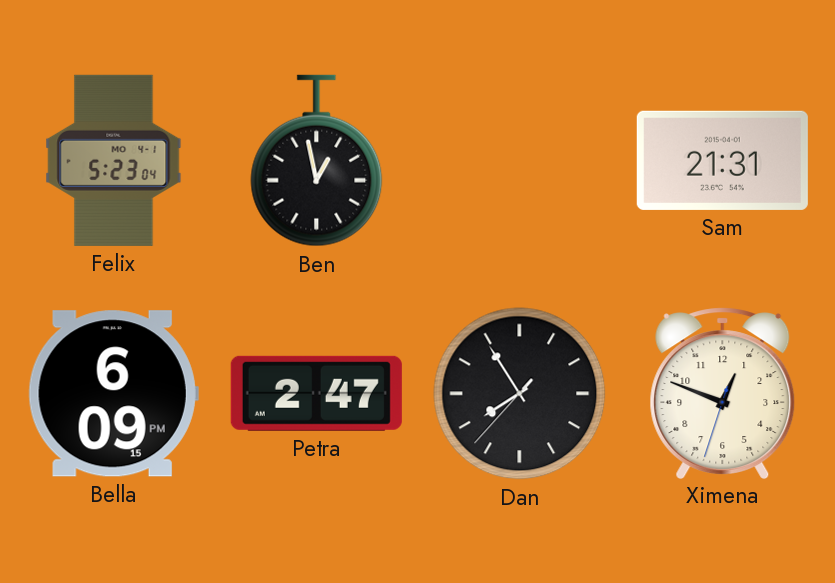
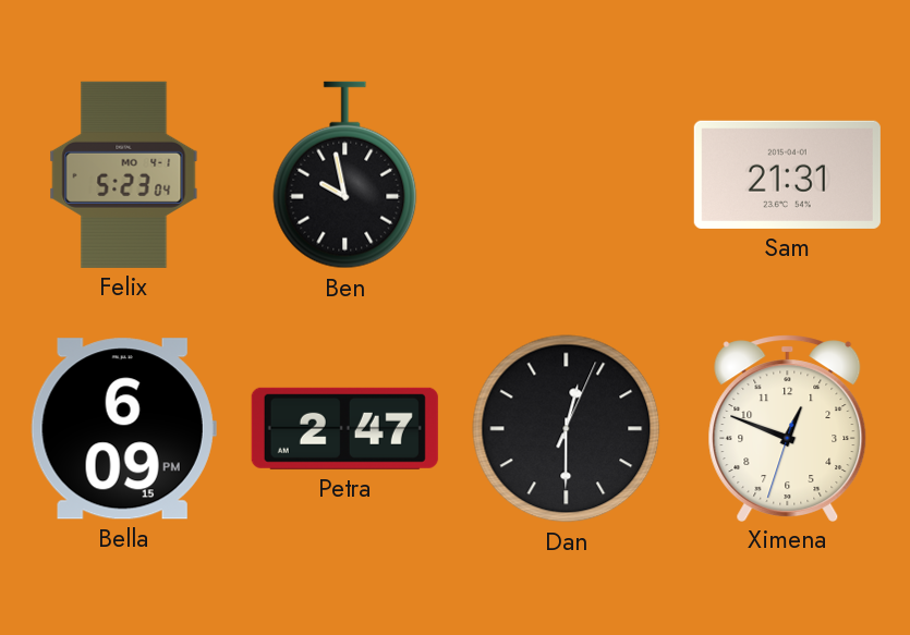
Ben: 12:58 -> 9:58
Dan: 7:54 -> 12:30
